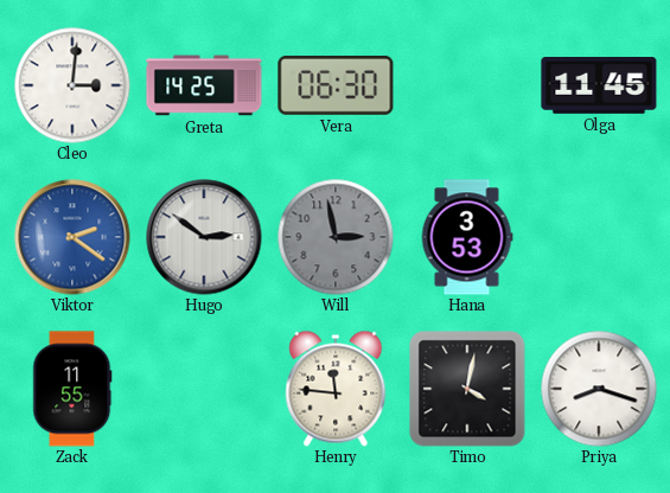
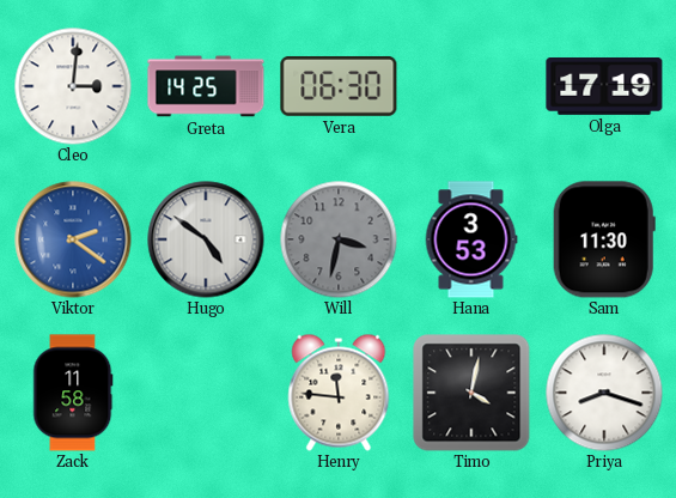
Olga: 11:45 -> 17:19
Hugo: 2:51 -> 4:51
Will: 2:58 -> 3:32
Sam: none -> 11:30
Zack: 11:55 -> 11:58
